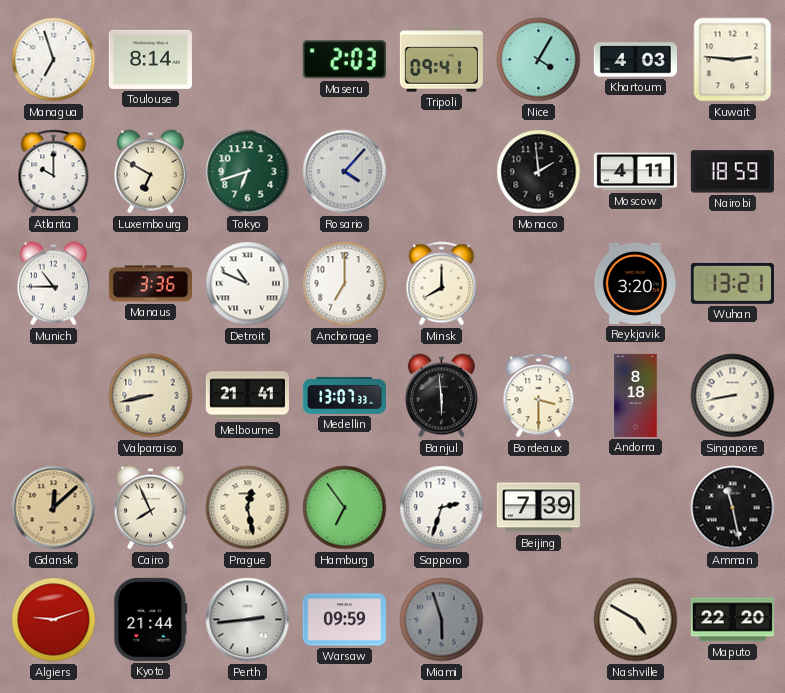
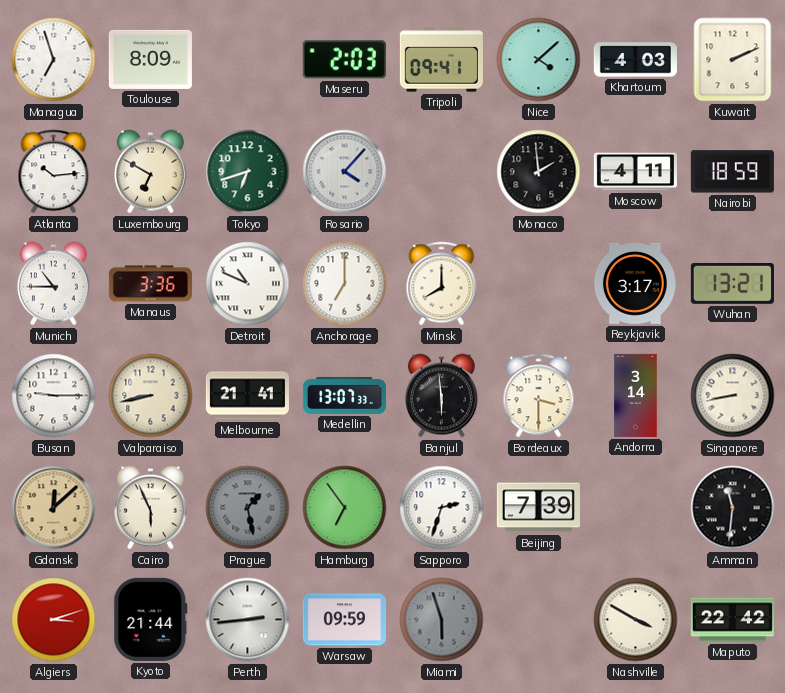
Toulouse: 8:14 -> 8:09
Nice: 4:05 -> 4:08
Kuwait: 2:46 -> 2:11
Atlanta: 10:00 -> 10:14
Reykjavik: 3:20 -> 3:17
Busan: none -> 9:15
Andorra: 8:18 -> 3:14
Cairo: 7:56 -> 5:56
Prague: 12:28 -> 1:28
Prague dial: cream -> grey
Amman: 11:28 -> 11:31
Algiers: 9:12 -> 3:12
Nashville: 4:50 -> 3:50
Maputo: 22:20 -> 22:42
